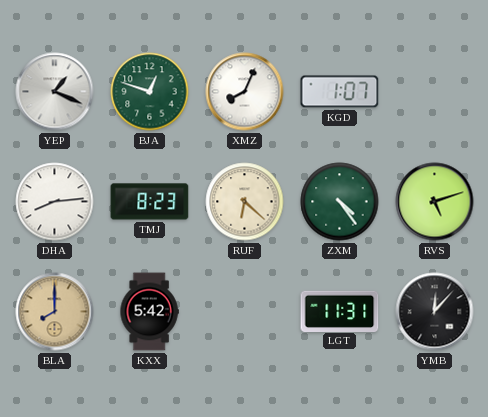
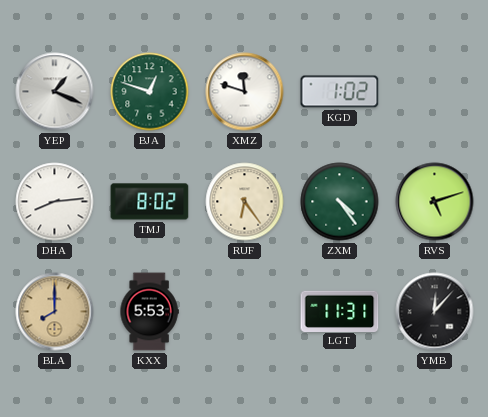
XMZ: 8:04 -> 11:48
KGD: 1:07 -> 1:02
TMJ: 8:23 -> 8:02
RUF: 6:22 -> 6:24
KXX: 5:42 -> 5:53
